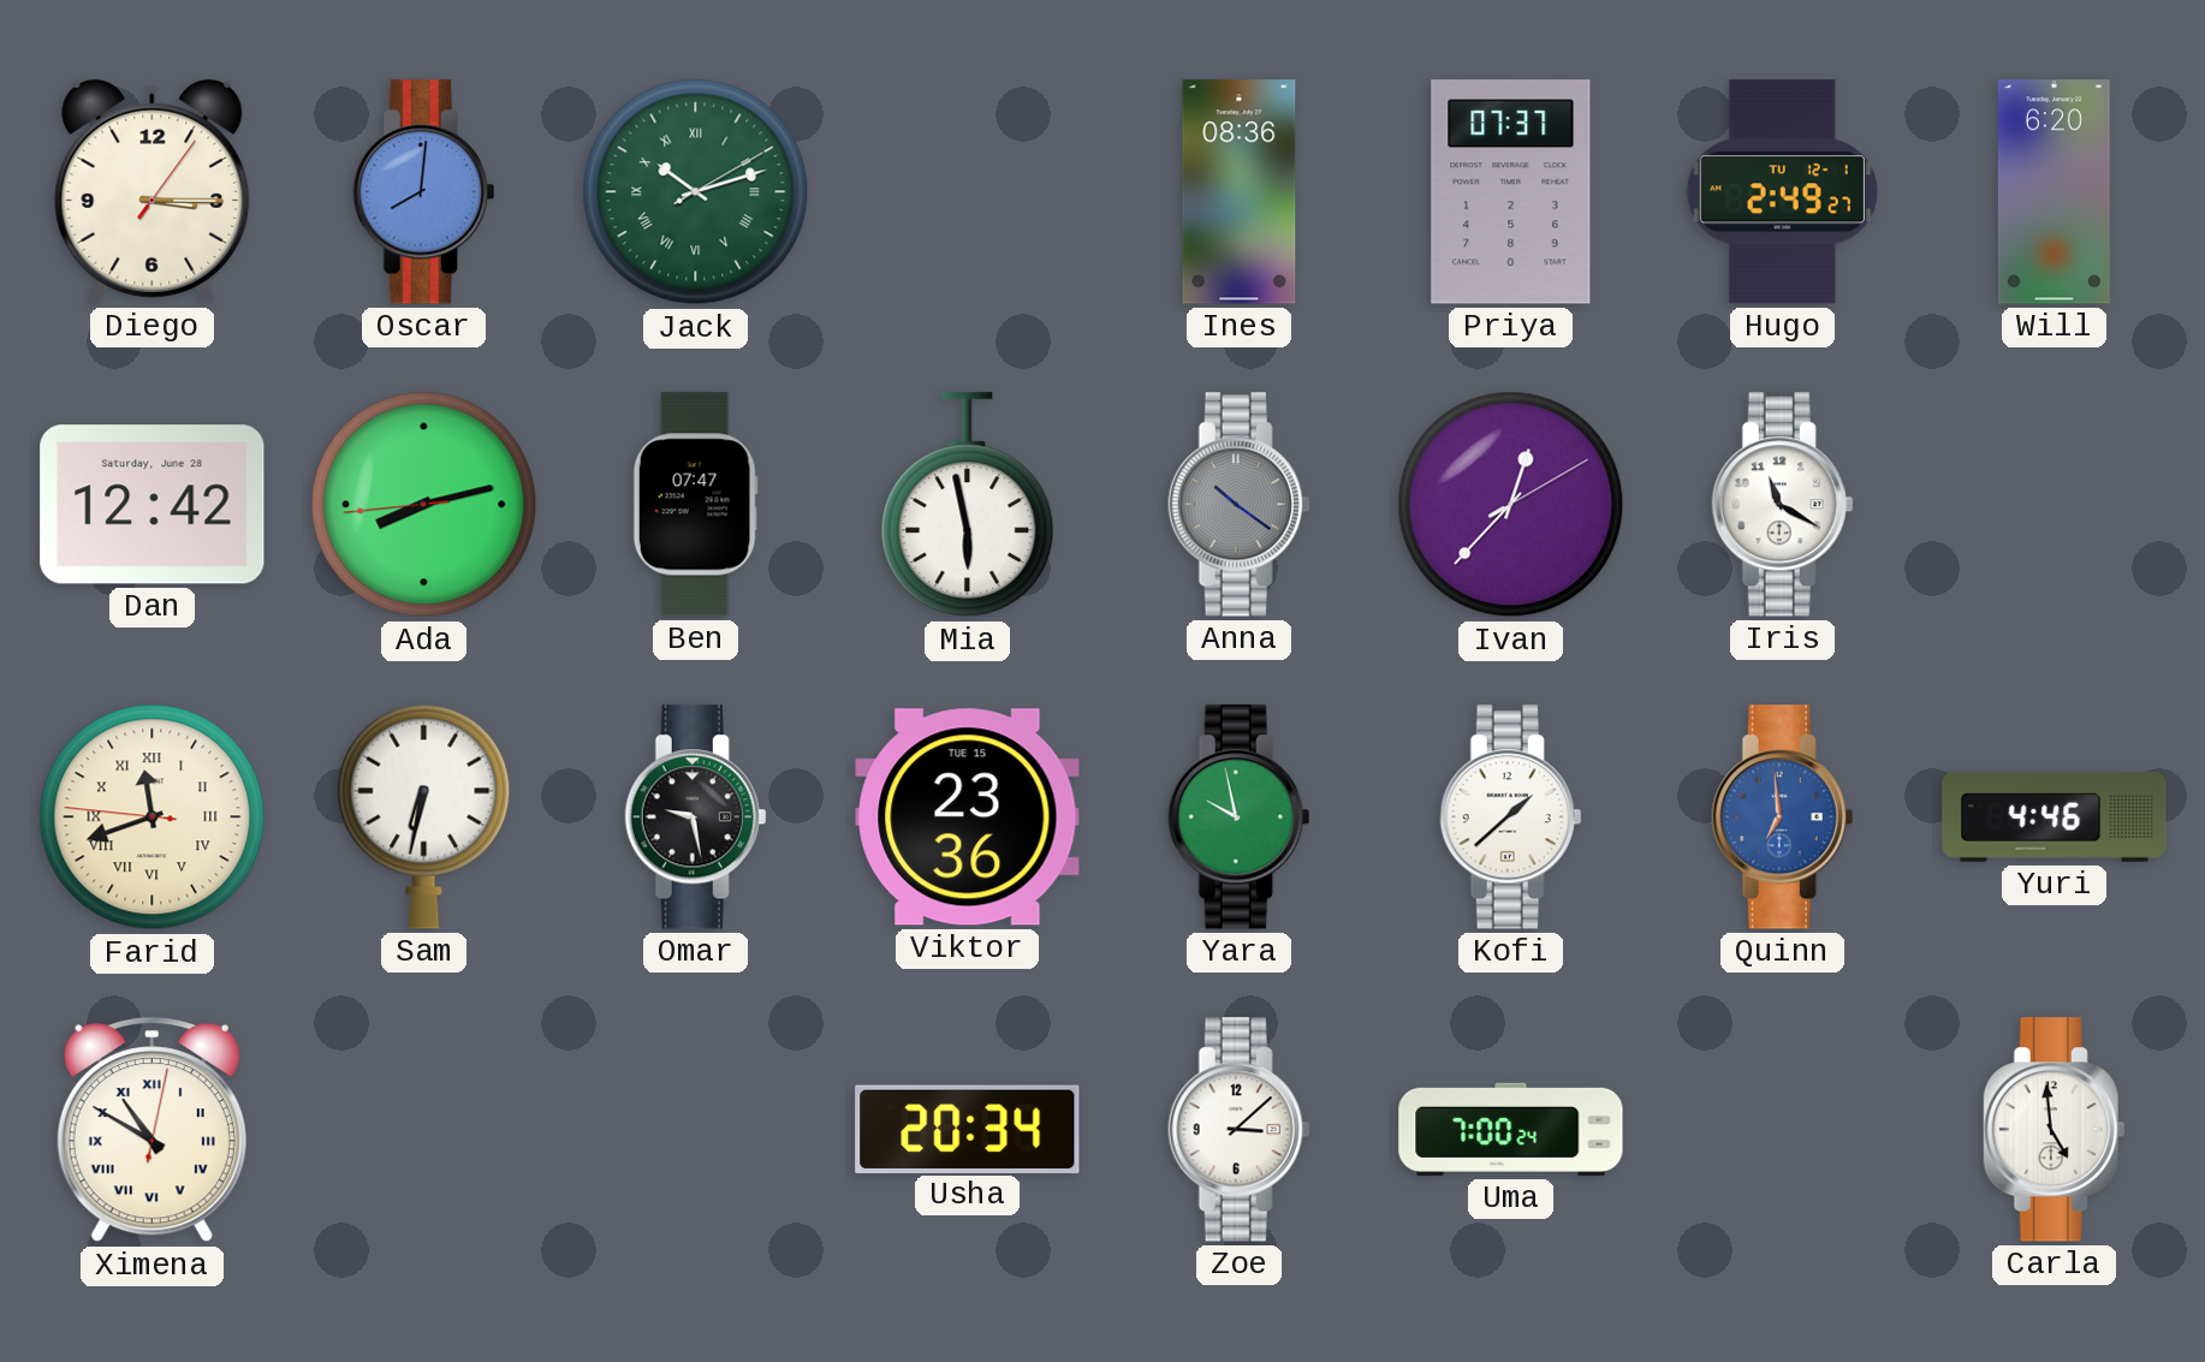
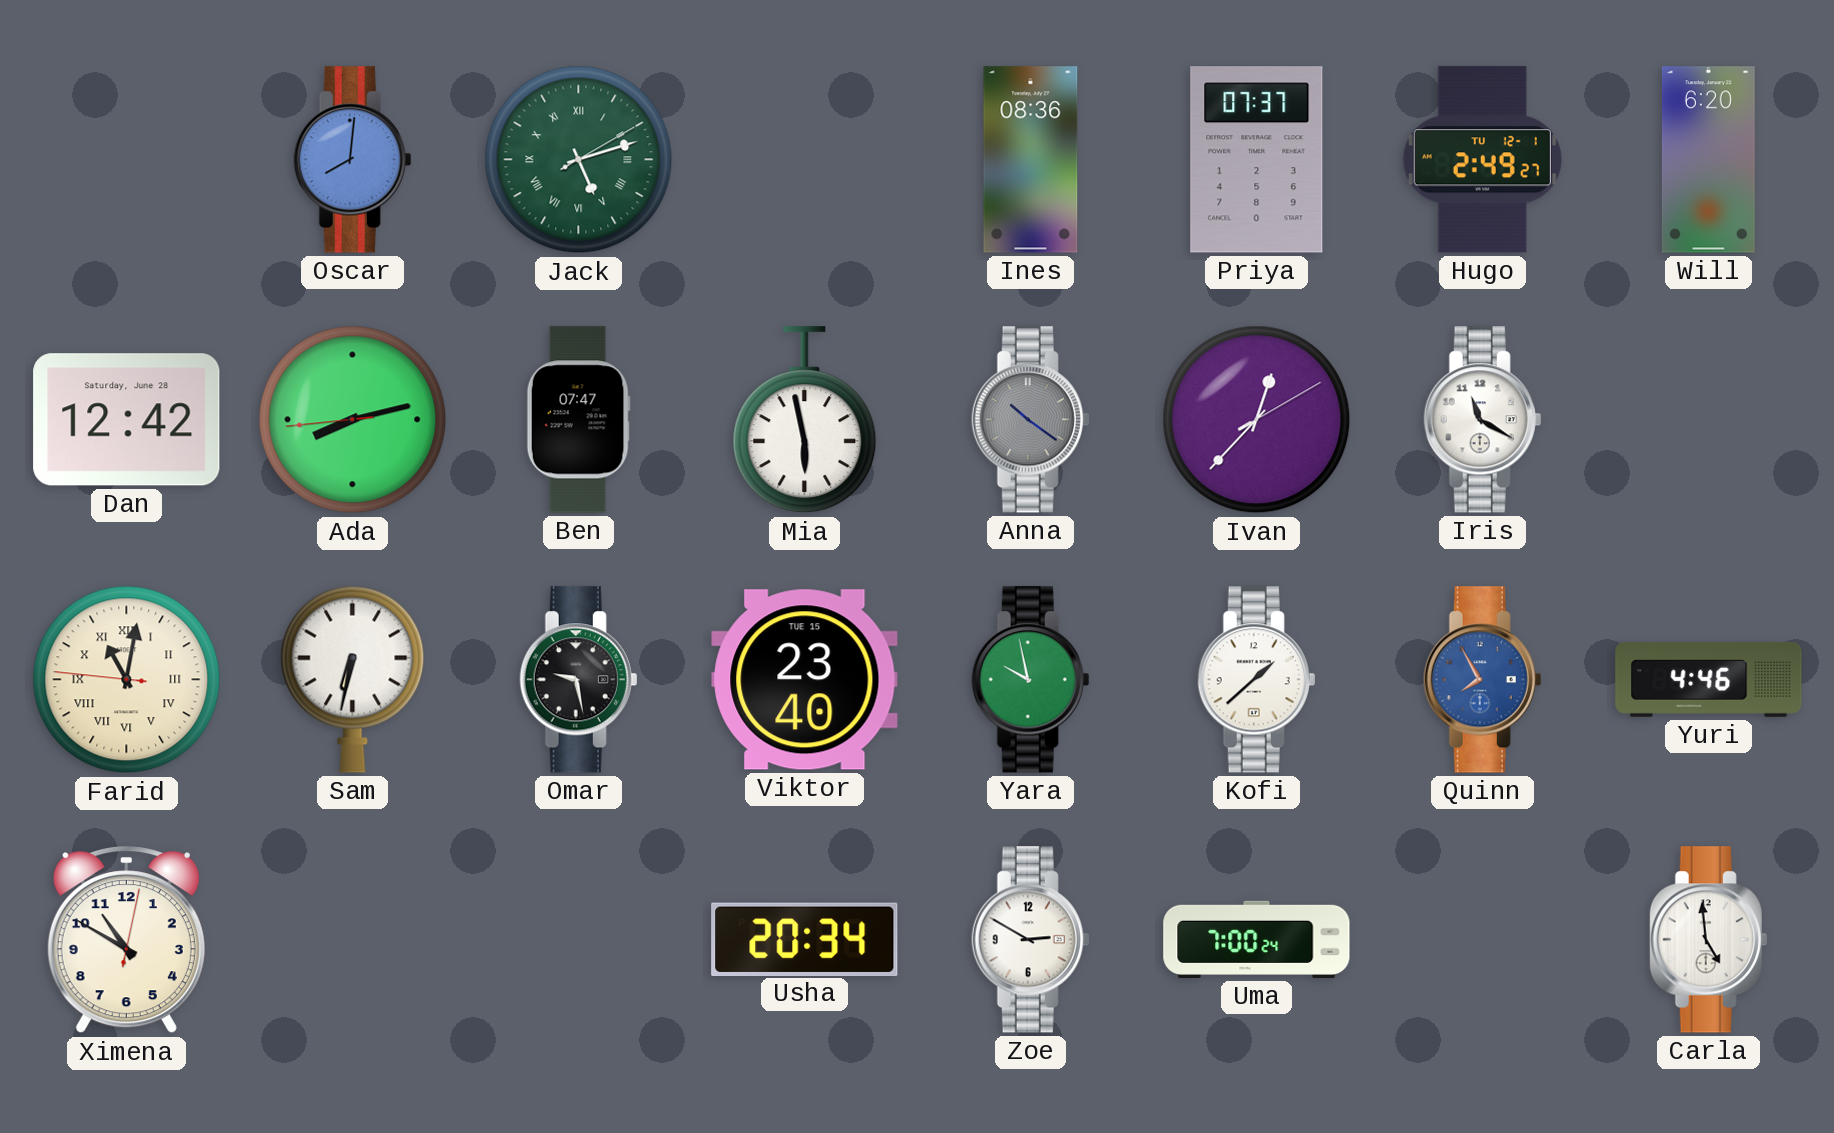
Diego: 3:15 -> none
Jack: 10:12 -> 5:12
Farid: 11:41 -> 11:01
Viktor: 23:36 -> 23:40
Quinn: 6:59 -> 7:55
Ximena numerals: Roman -> Arabic
Zoe: 3:08 -> 2:50
